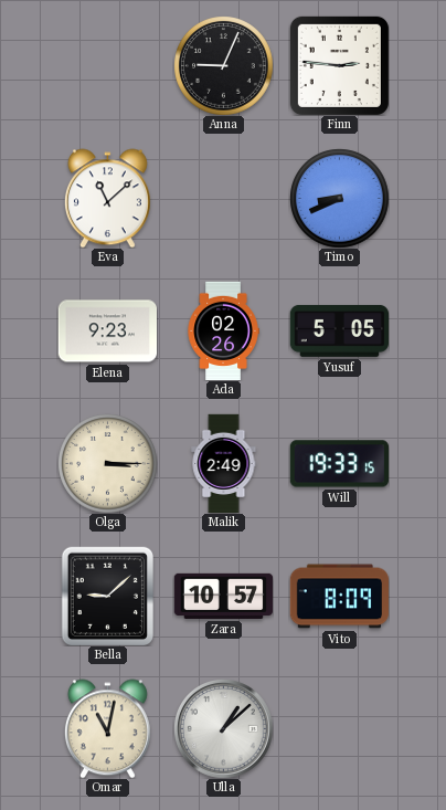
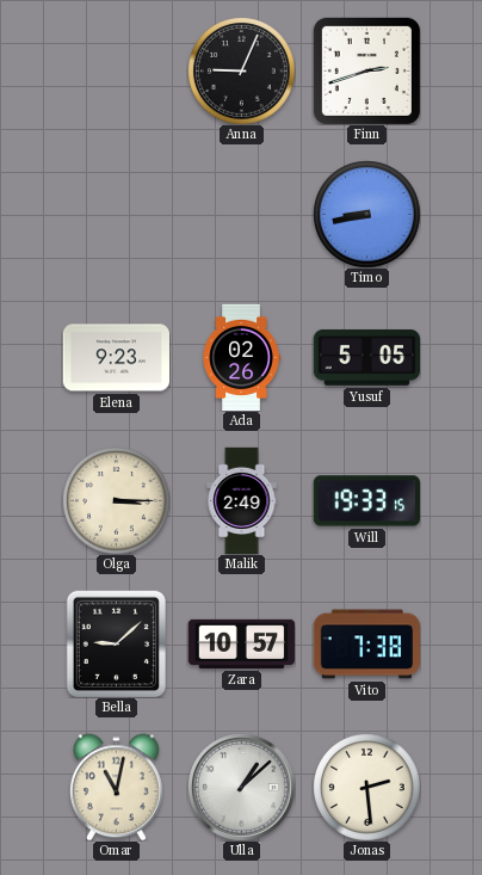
Finn: 2:46 -> 2:42
Eva: 11:08 -> none
Timo: 8:41 -> 8:43
Vito: 8:09 -> 7:38
Jonas: none -> 2:29
